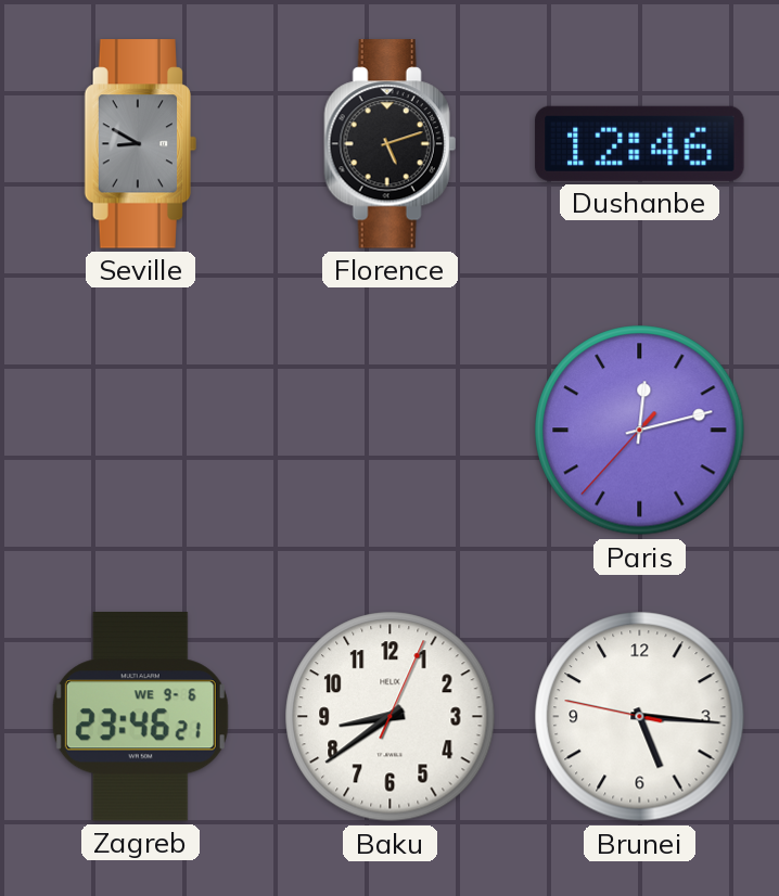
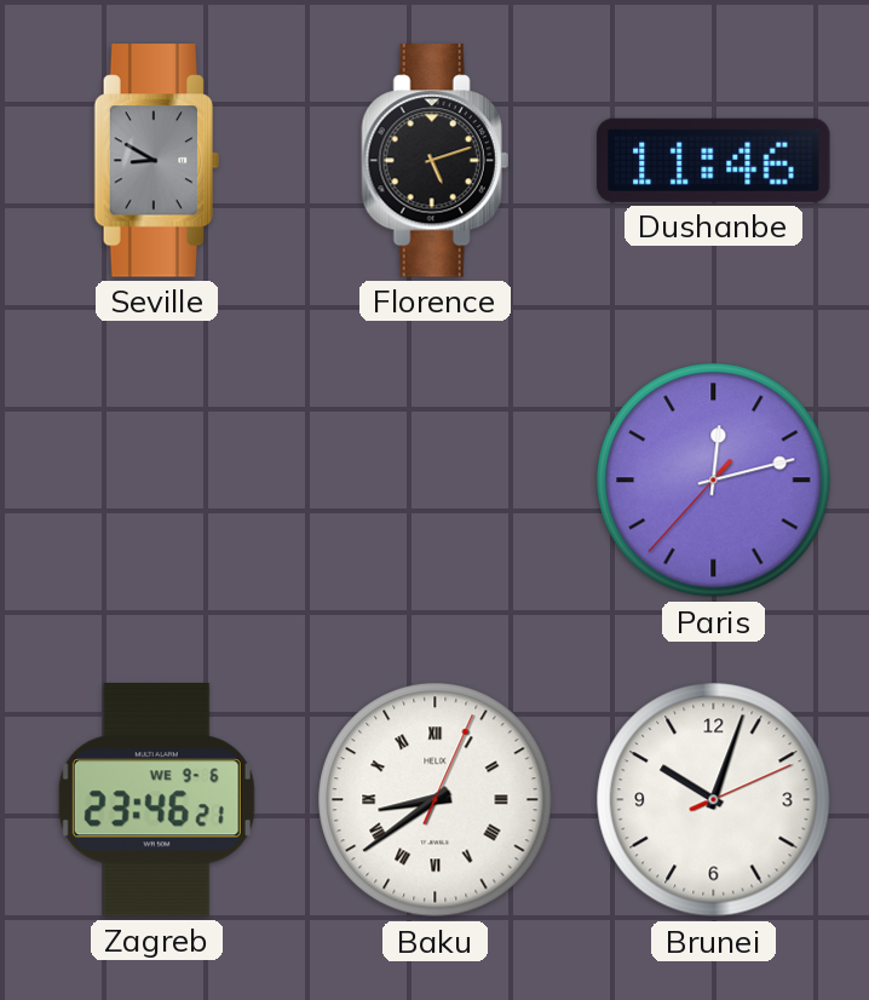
Dushanbe: 12:46 -> 11:46
Baku numerals: Arabic -> Roman
Brunei: 5:15 -> 10:03
